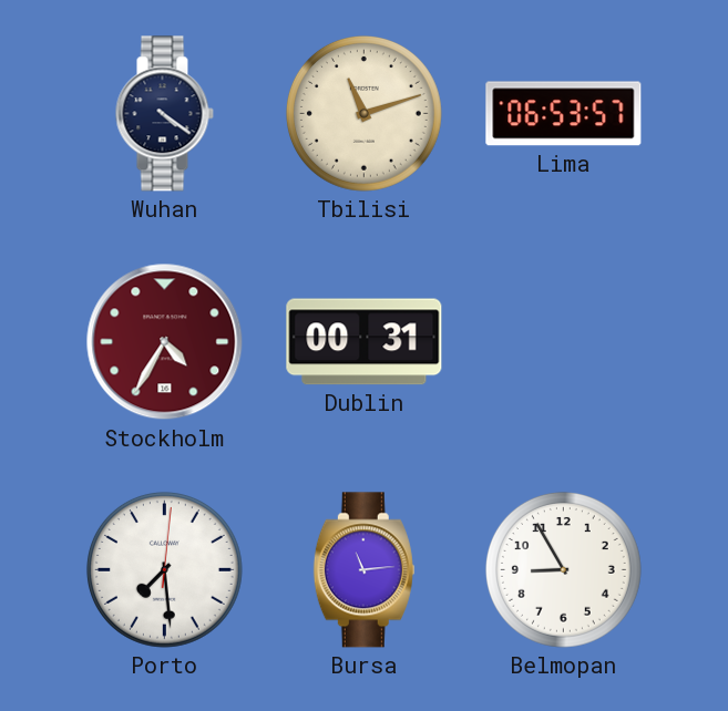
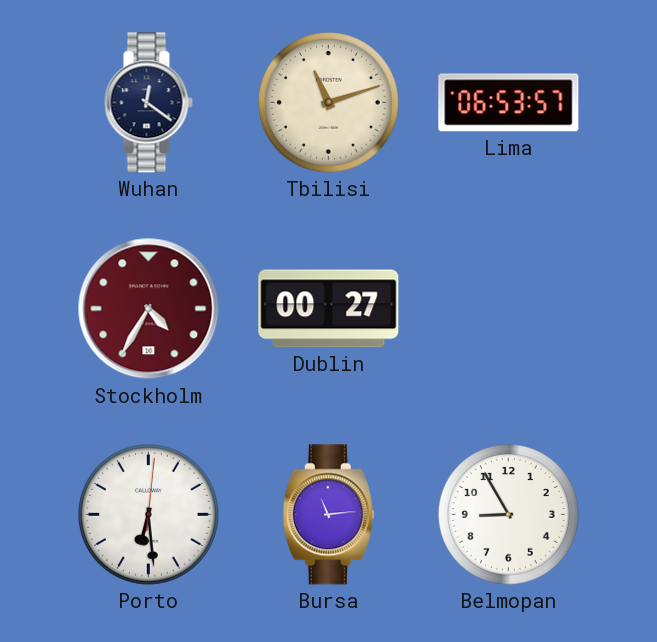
Wuhan: 4:21 -> 12:21
Dublin: 00:31 -> 00:27
Porto: 7:29 -> 6:29
